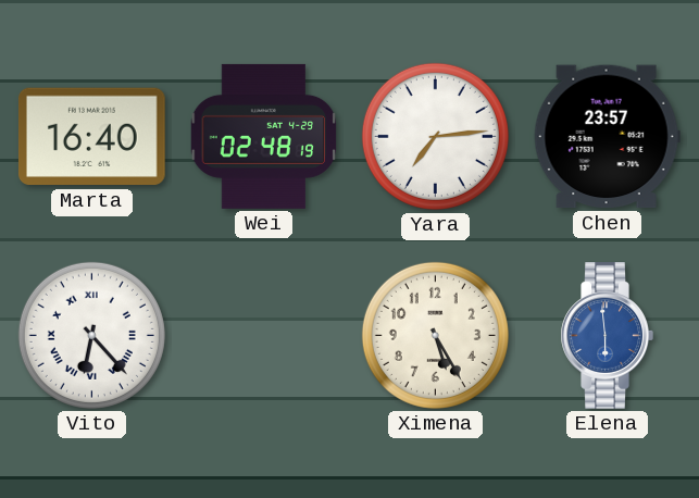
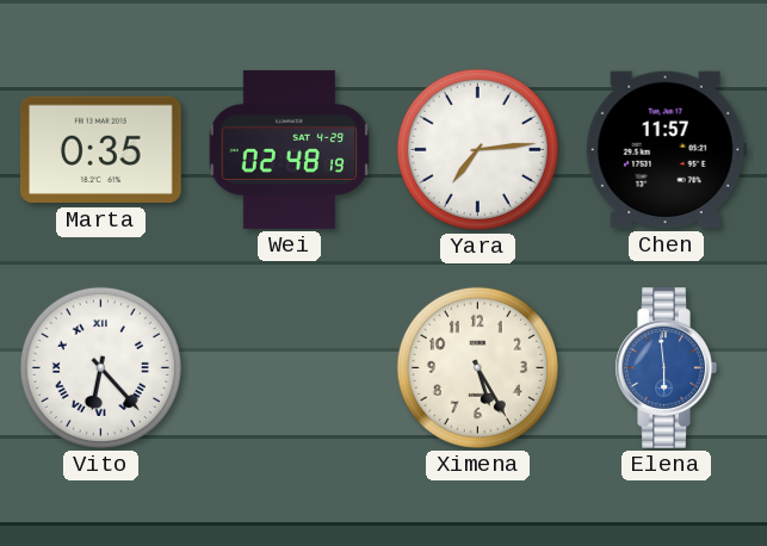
Marta: 16:40 -> 0:35
Chen: 23:57 -> 11:57
